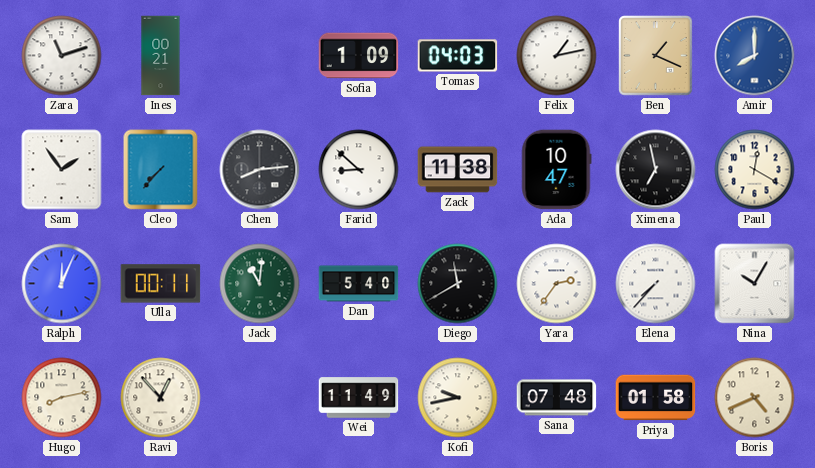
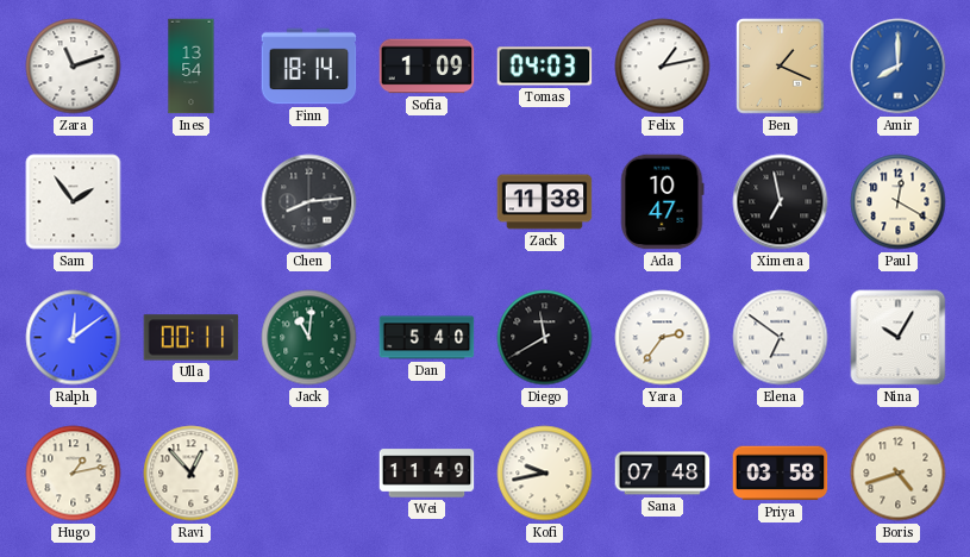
Ines: 00:21 -> 13:54
Finn: none -> 18:14
Cleo: 7:37 -> none
Farid: 8:52 -> none
Ralph: 12:04 -> 12:09
Elena: 7:37 -> 6:51
Hugo: 8:13 -> 1:13
Priya: 01:58 -> 03:58
Boris: 4:41 -> 4:42
